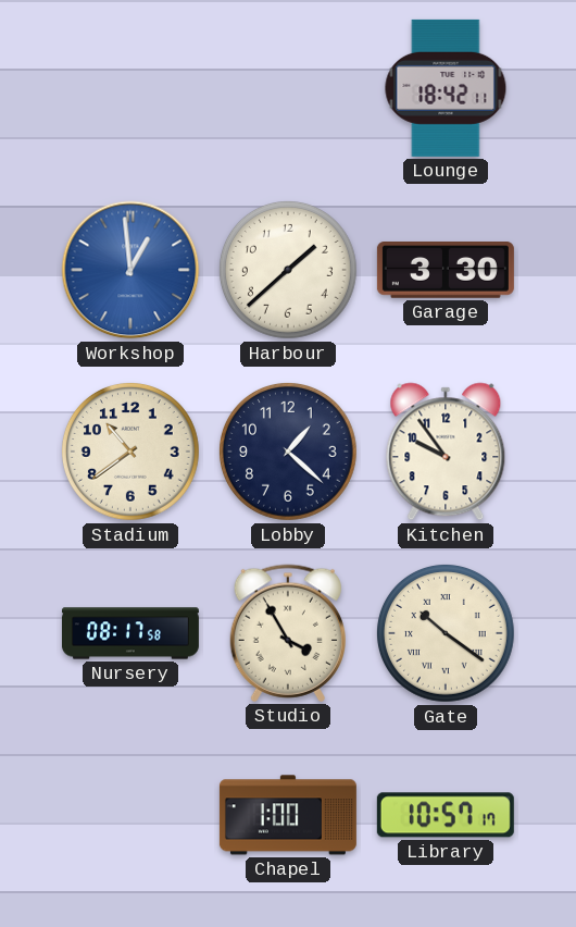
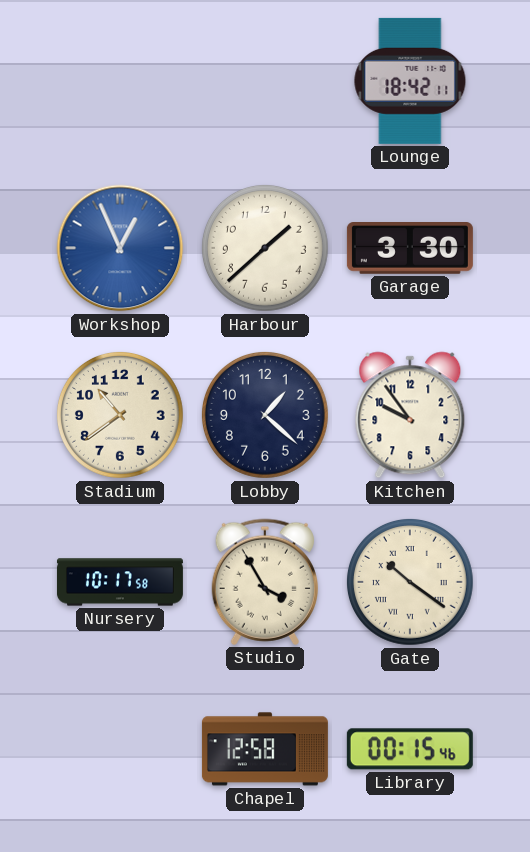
Workshop: 12:59 -> 12:56
Nursery: 08:17 -> 10:17
Chapel: 1:00 -> 12:58
Library: 10:57 -> 00:15
